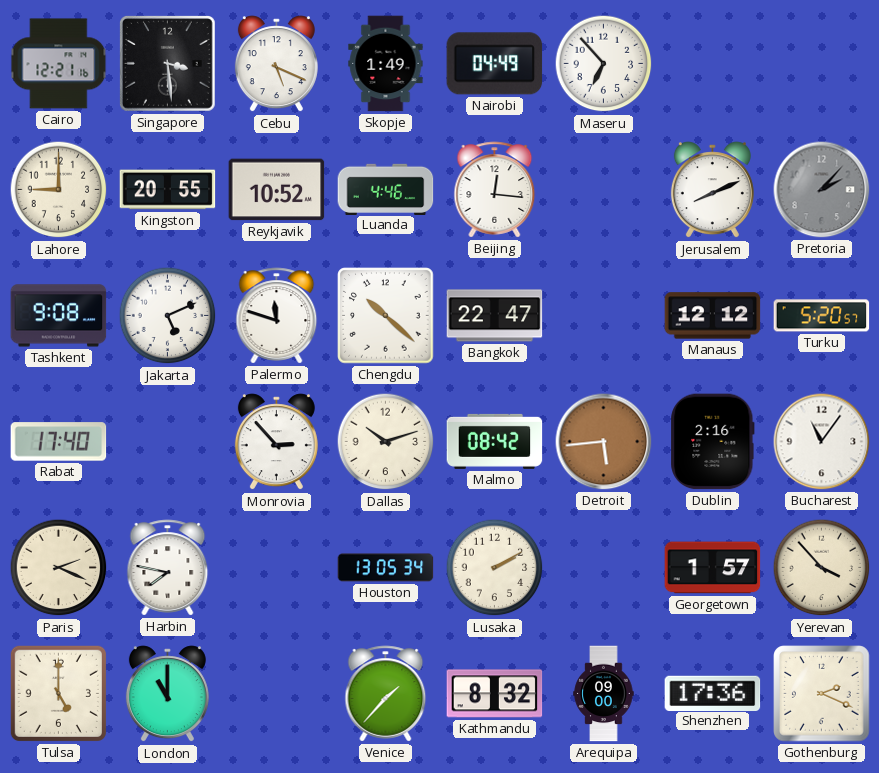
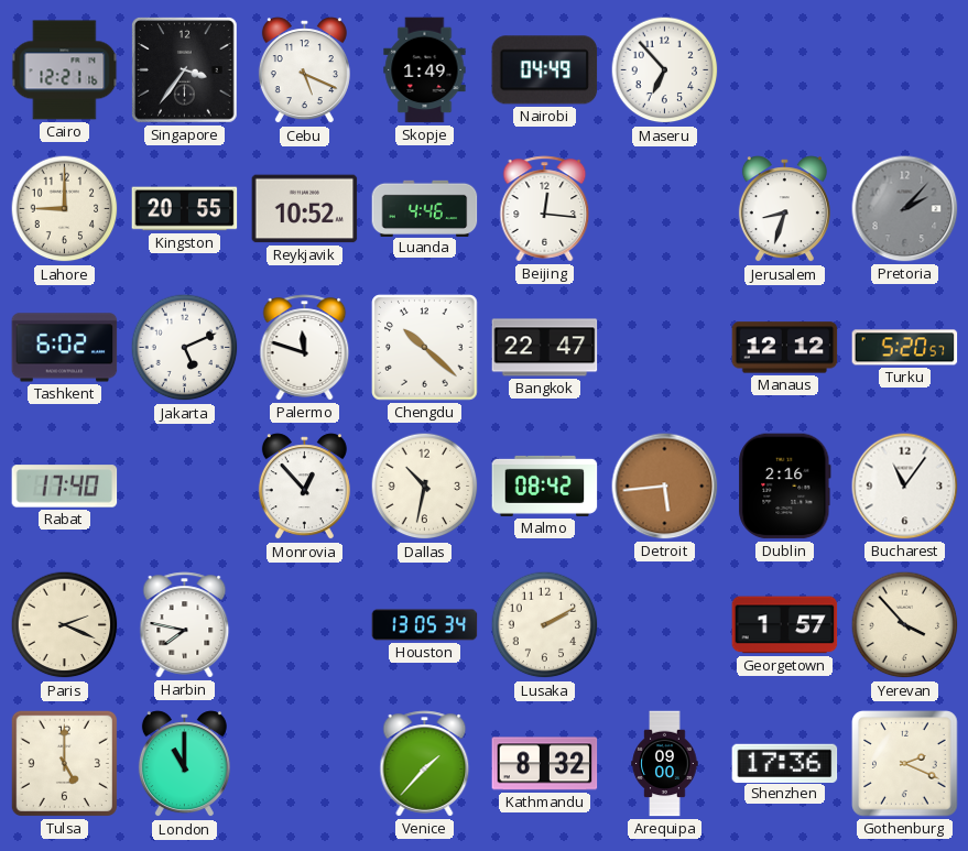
Singapore: 3:29 -> 3:36
Jerusalem: 8:11 -> 8:33
Tashkent: 9:08 -> 6:02
Monrovia: 2:53 -> 12:53
Dallas: 10:12 -> 10:32
